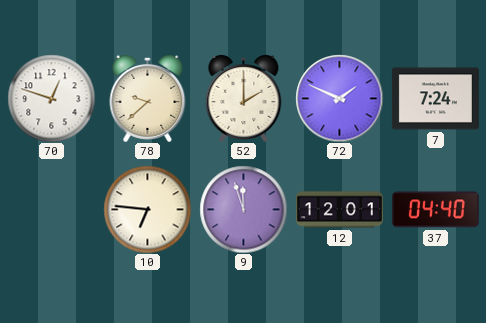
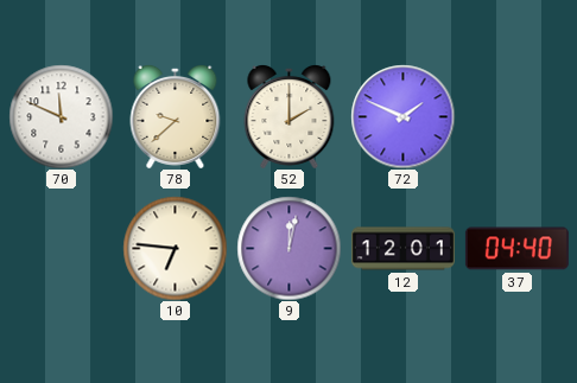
70: 12:48 -> 11:49
7: 7:24 -> none
9: 11:57 -> 12:02
